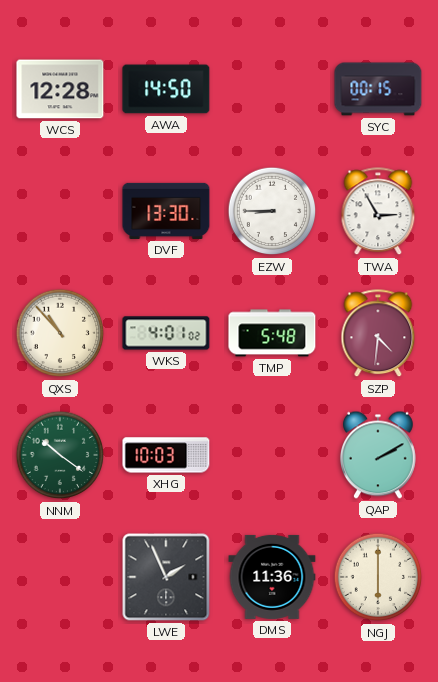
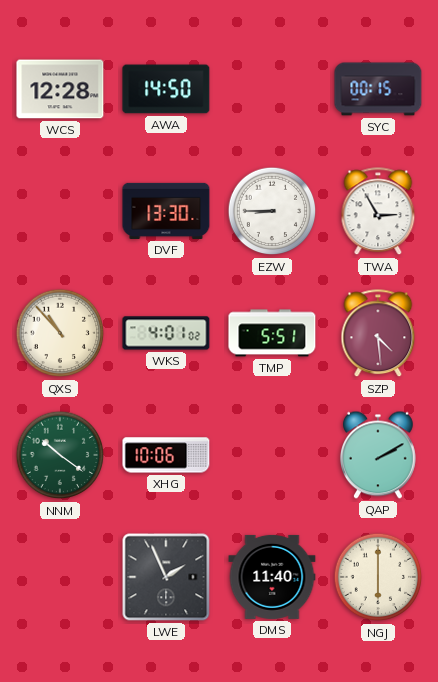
TMP: 5:48 -> 5:51
SZP: 4:31 -> 4:29
XHG: 10:03 -> 10:06
DMS: 11:36 -> 11:40
